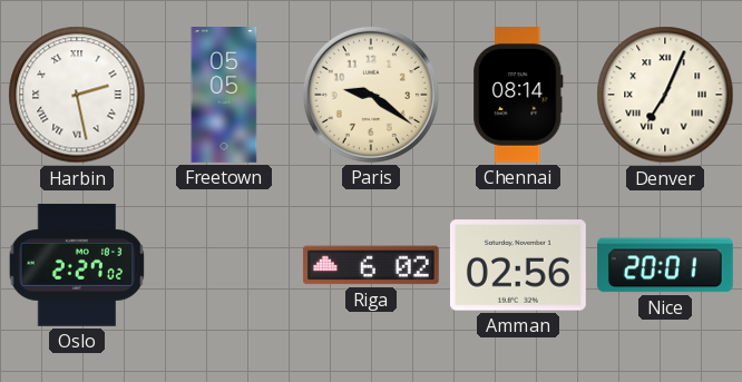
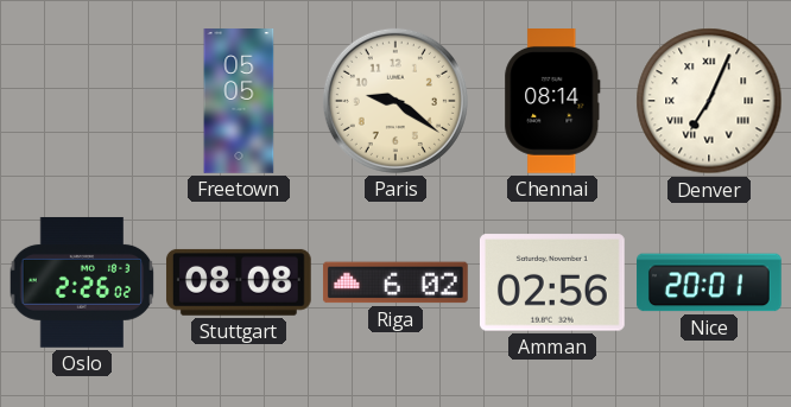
Harbin: 2:28 -> none
Oslo: 2:27 -> 2:26
Stuttgart: none -> 08:08
